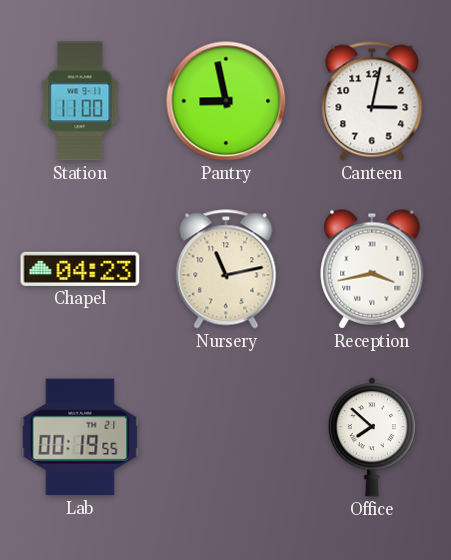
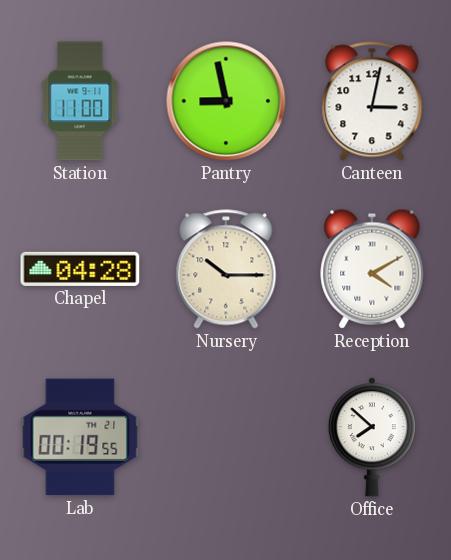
Chapel: 04:23 -> 04:28
Nursery: 11:13 -> 10:15
Reception: 3:43 -> 4:10
